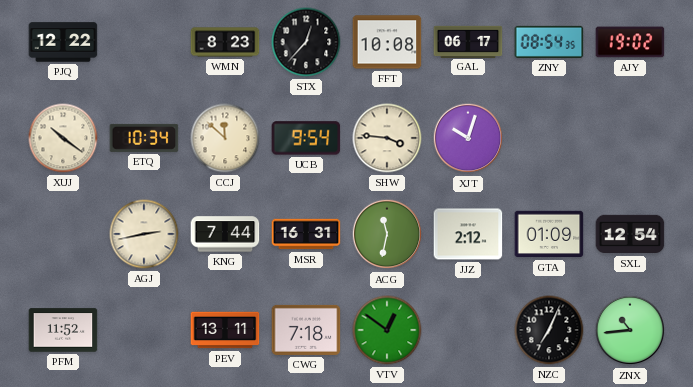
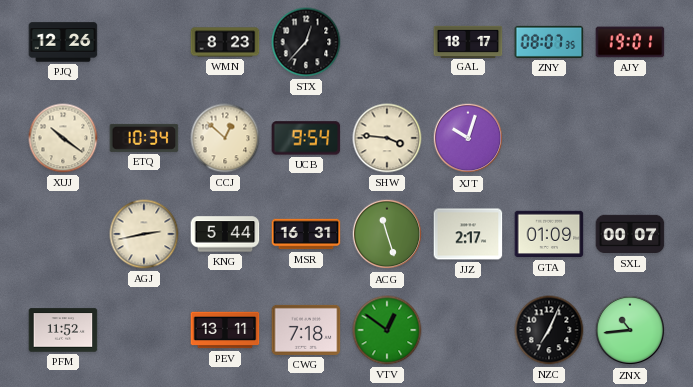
PJQ: 12:22 -> 12:26
FFT: 10:08 -> none
GAL: 06:17 -> 18:17
ZNY: 08:54 -> 08:07
AJY: 19:02 -> 19:01
CCJ: 11:52 -> 12:52
KNG: 7:44 -> 5:44
ACG: 11:32 -> 11:27
JJZ: 2:12 -> 2:17
SXL: 12:54 -> 00:07
